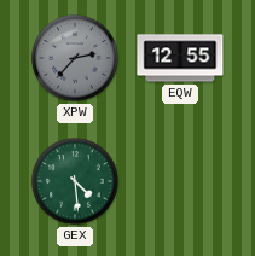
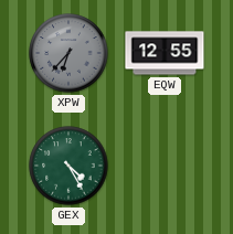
XPW: 2:37 -> 6:37
GEX: 4:29 -> 4:25
